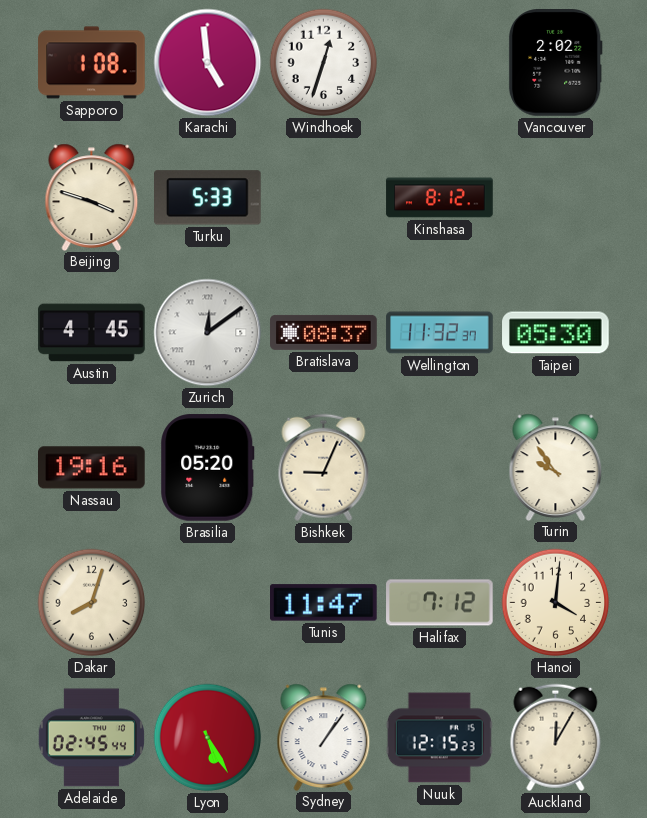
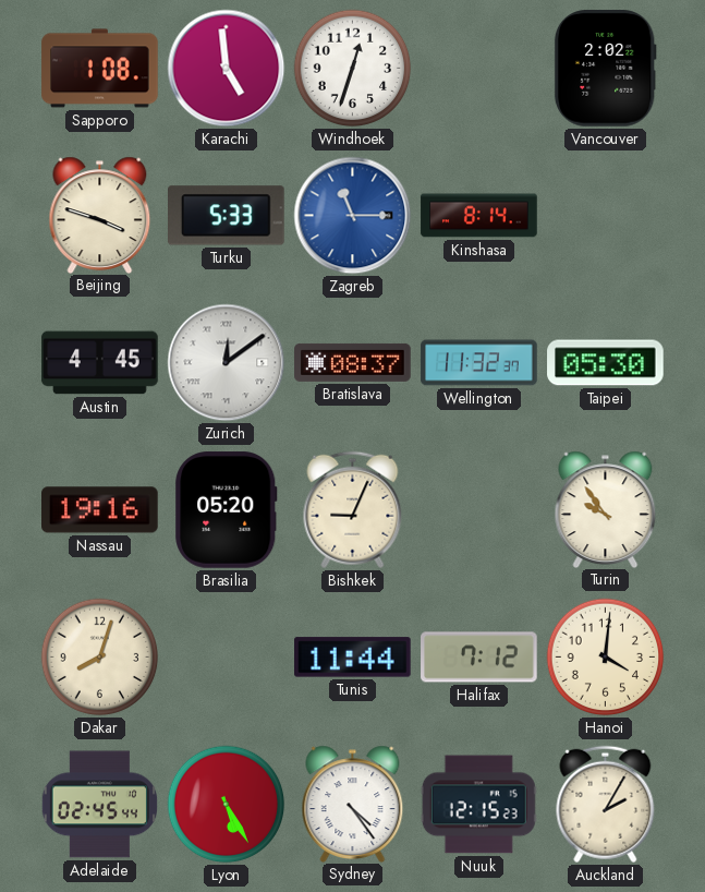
Zagreb: none -> 11:15
Kinshasa: 8:12 -> 8:14
Tunis: 11:47 -> 11:44
Sydney: 1:06 -> 4:24
Auckland: 12:05 -> 2:05
